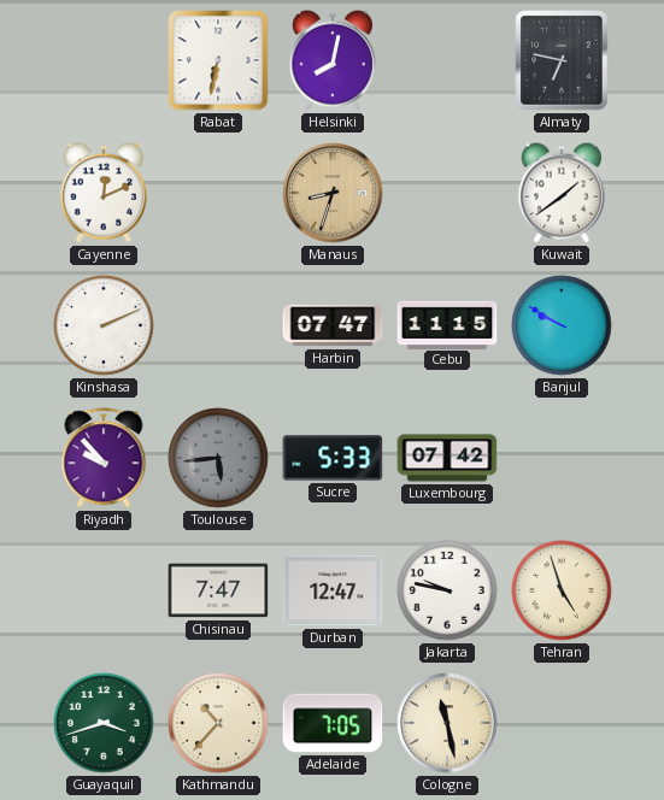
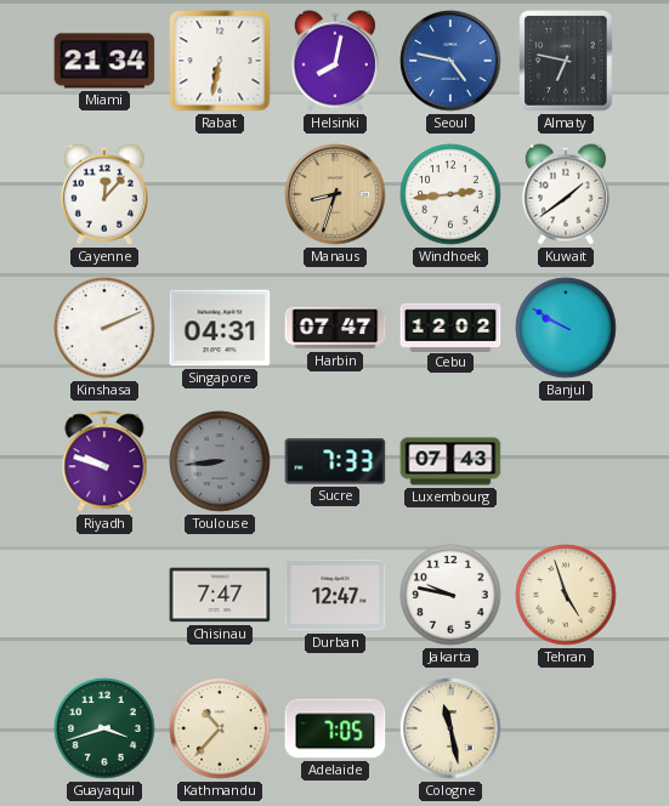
Miami: none -> 21:34
Seoul: none -> 4:47
Cayenne: 12:11 -> 12:07
Windhoek: none -> 2:44
Singapore: none -> 04:31
Cebu: 11:15 -> 12:02
Riyadh: 9:53 -> 9:48
Toulouse: 5:44 -> 8:44
Sucre: 5:33 -> 7:33
Luxembourg: 07:42 -> 07:43
